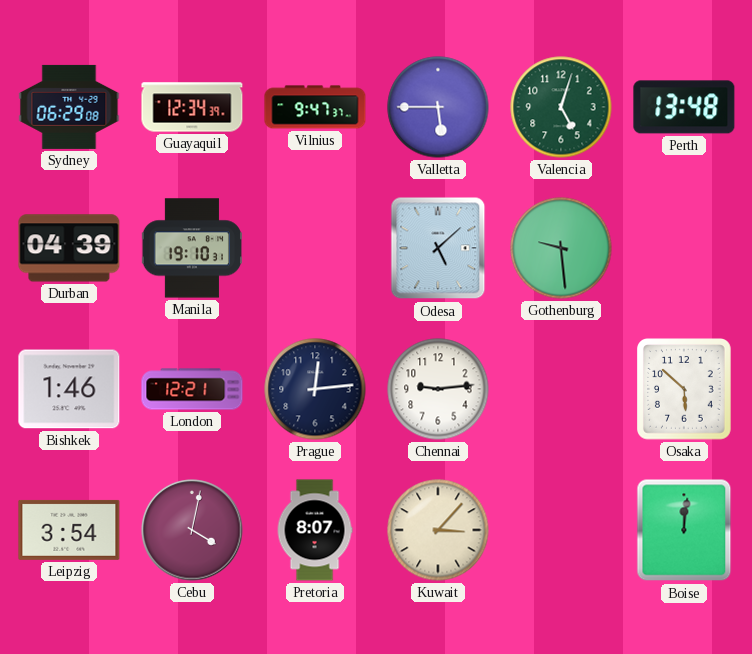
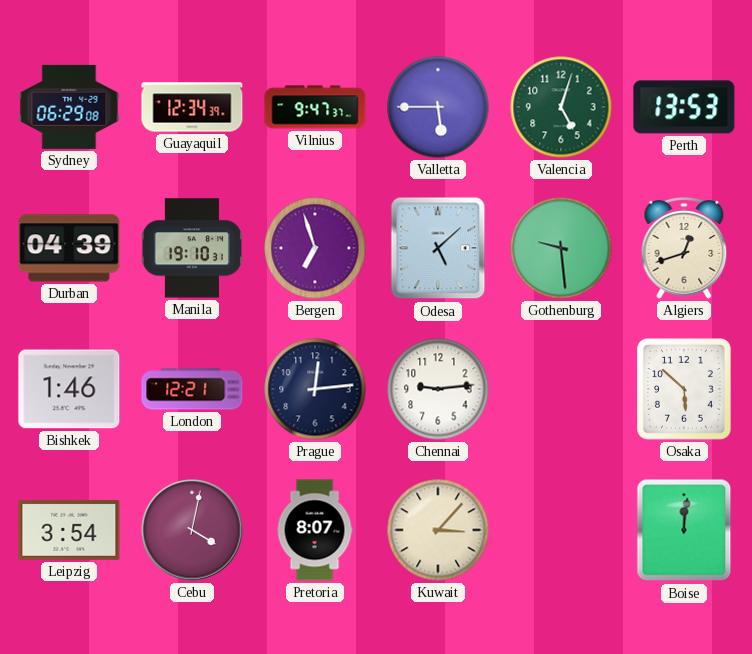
Perth: 13:48 -> 13:53
Bergen: none -> 6:57
Algiers: none -> 12:42
